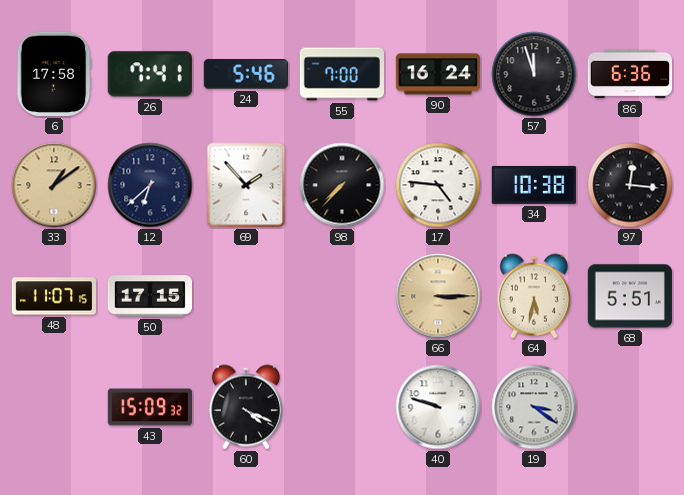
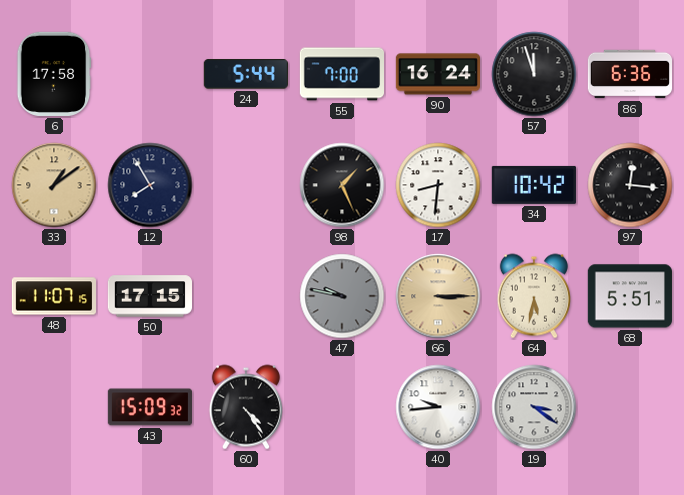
26: 7:41 -> none
24: 5:46 -> 5:44
12: 6:38 -> 7:55
69: 1:53 -> none
98: 7:37 -> 1:26
17: 4:46 -> 8:31
34: 10:38 -> 10:42
47: none -> 9:47
60: 4:19 -> 4:24
40: 9:48 -> 9:44
